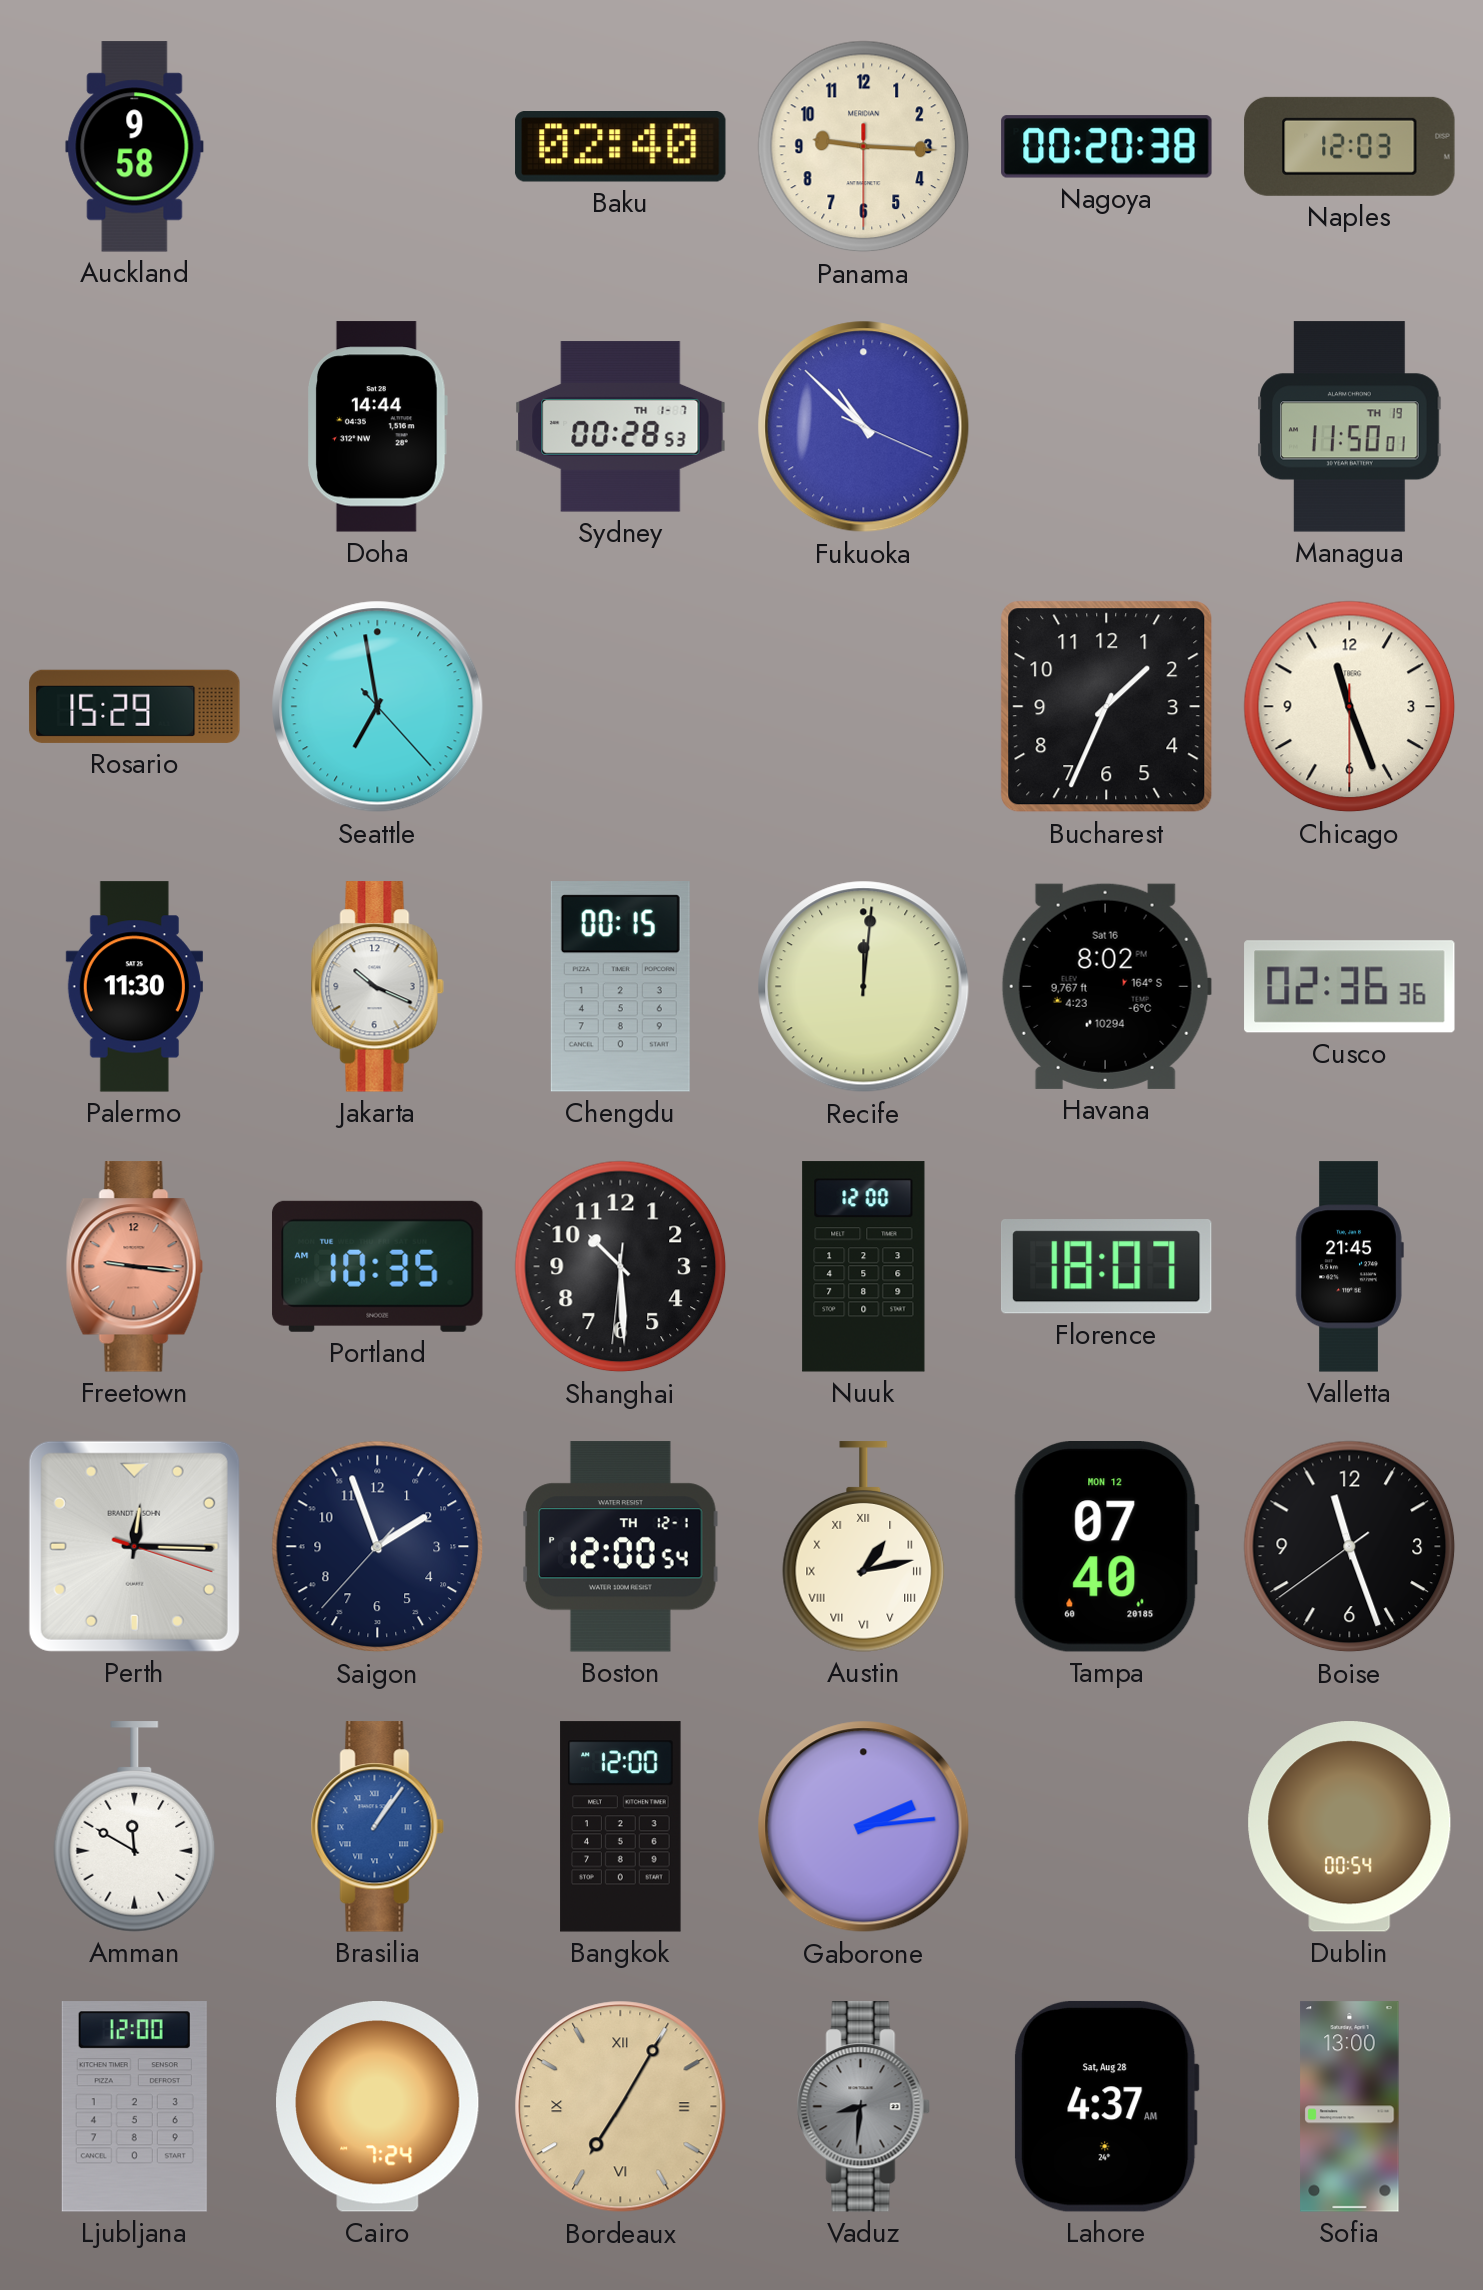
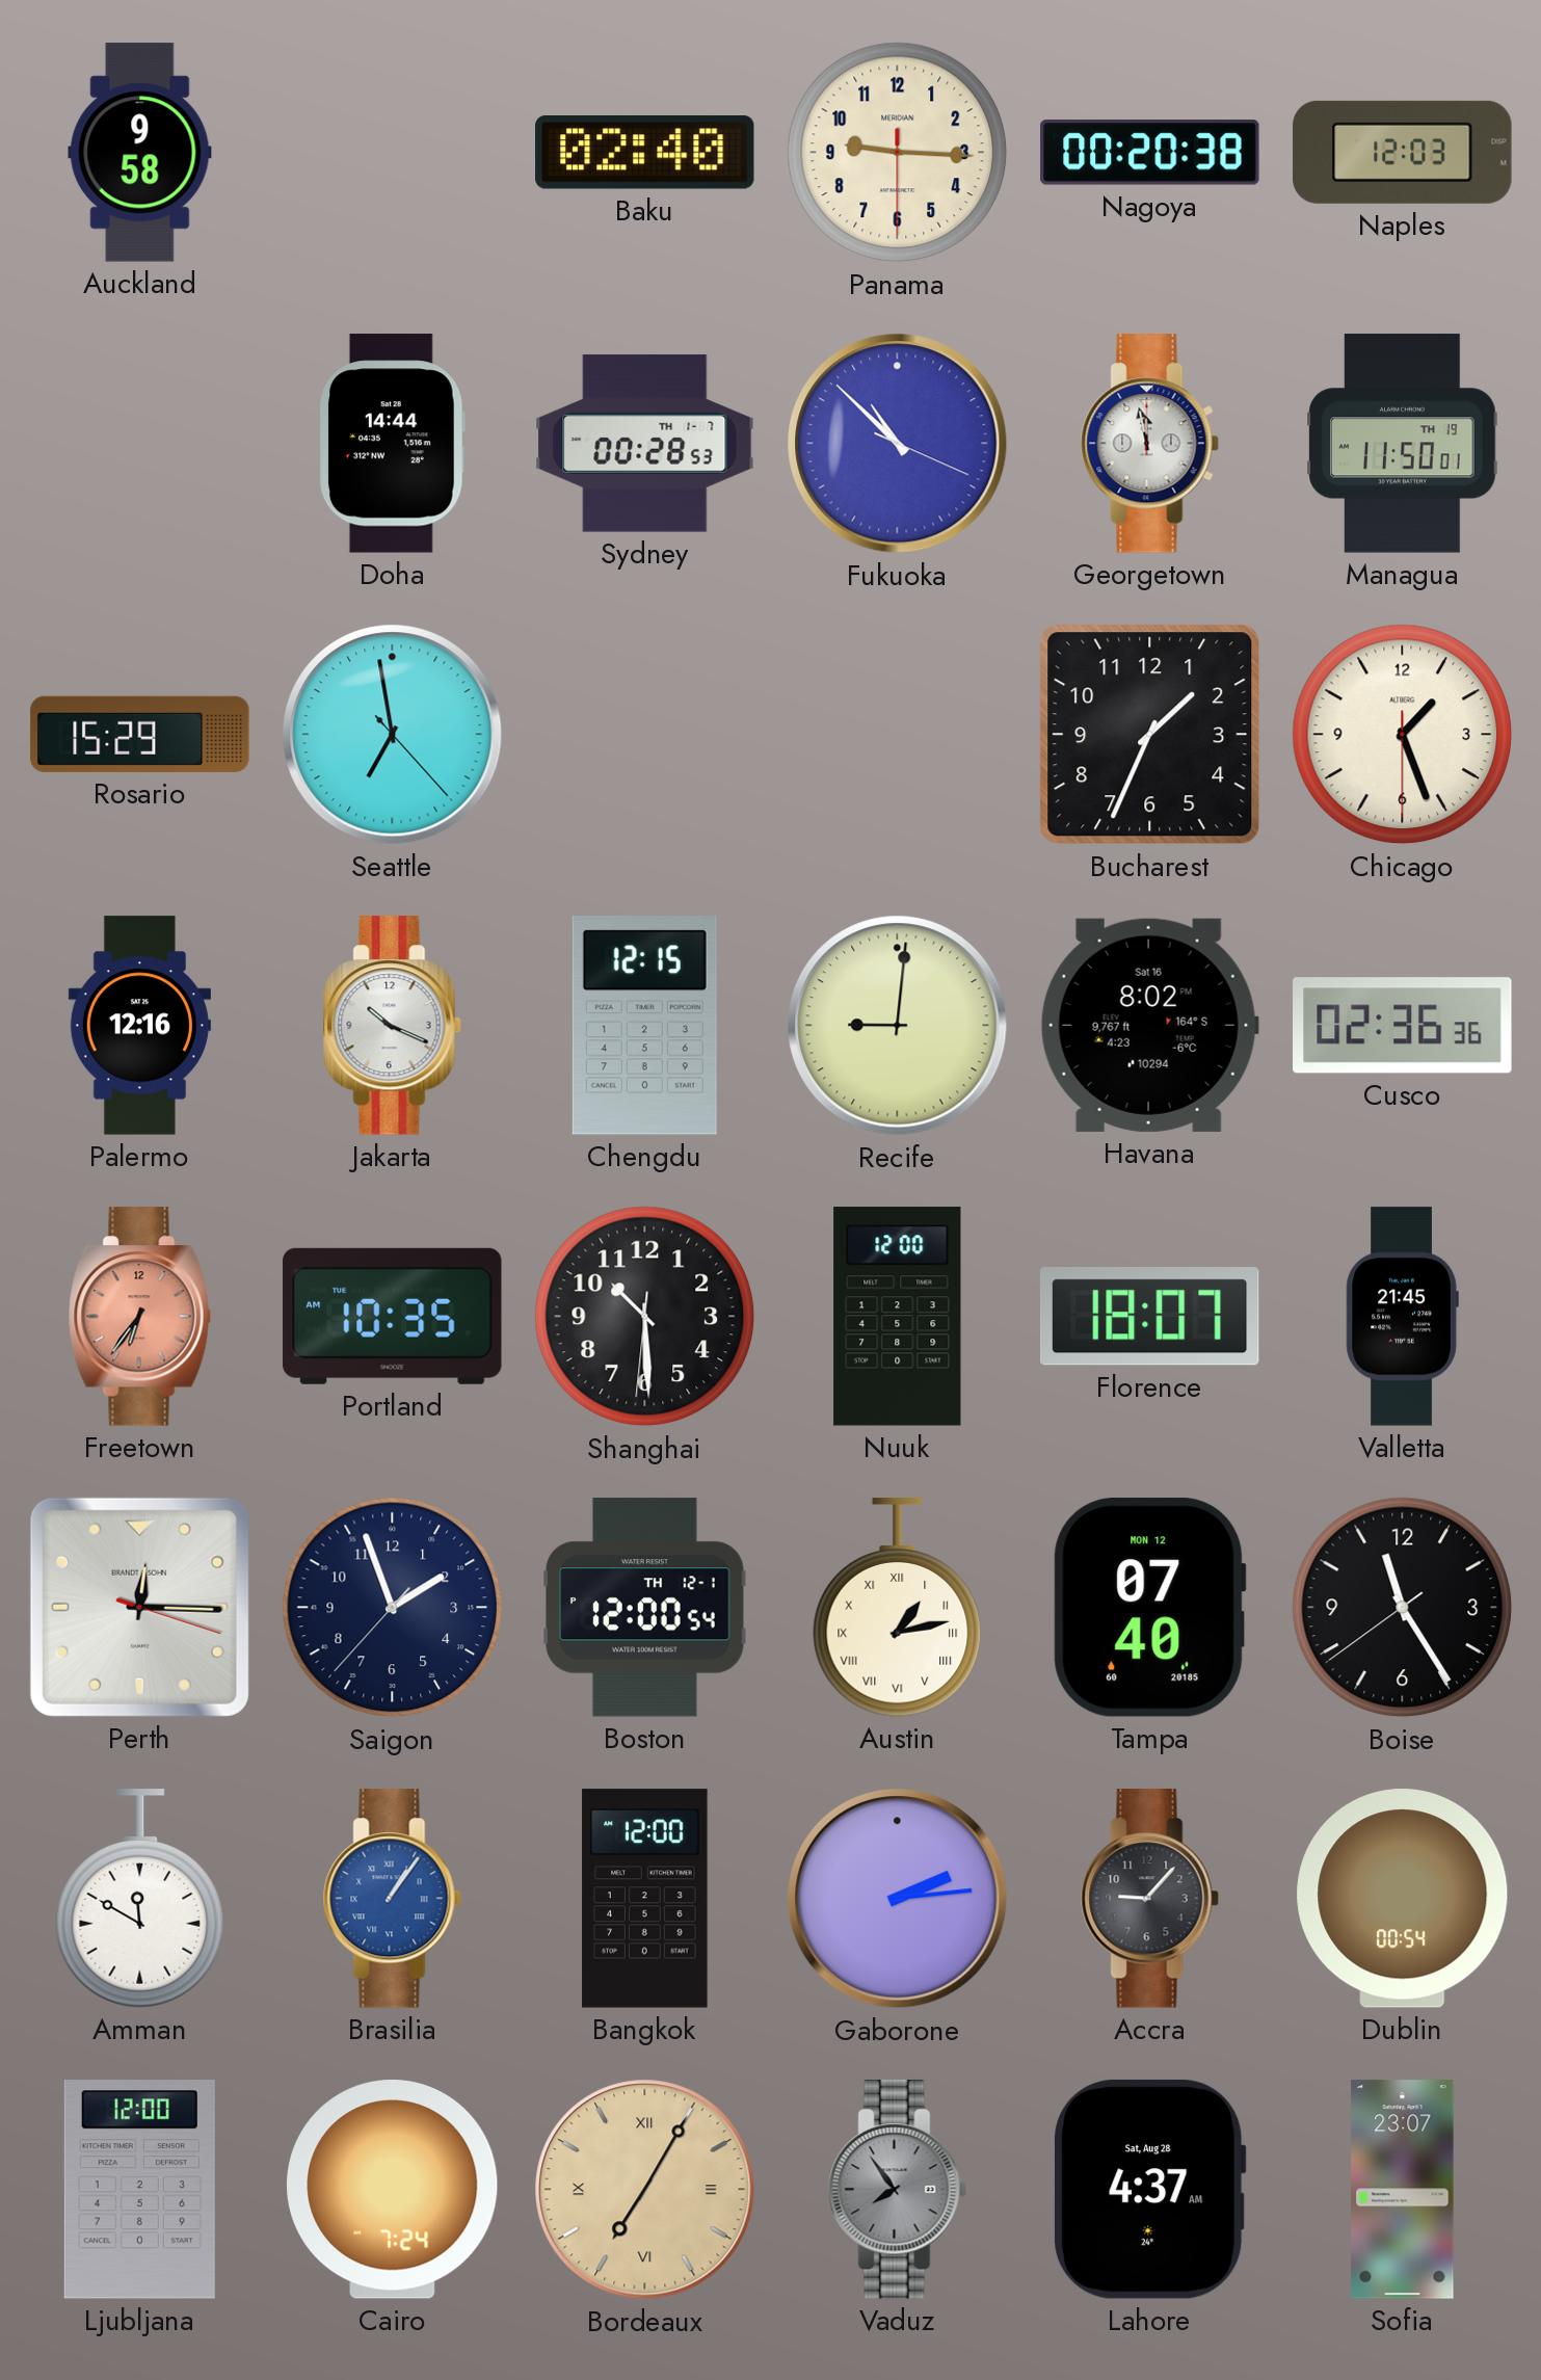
Georgetown: none -> 11:58
Chicago: 11:26 -> 1:26
Palermo: 11:30 -> 12:16
Chengdu: 00:15 -> 12:15
Recife: 12:01 -> 9:01
Freetown: 9:16 -> 6:36
Boise: 11:26 -> 11:24
Accra: none -> 9:07
Vaduz: 8:31 -> 7:54
Sofia: 13:00 -> 23:07
